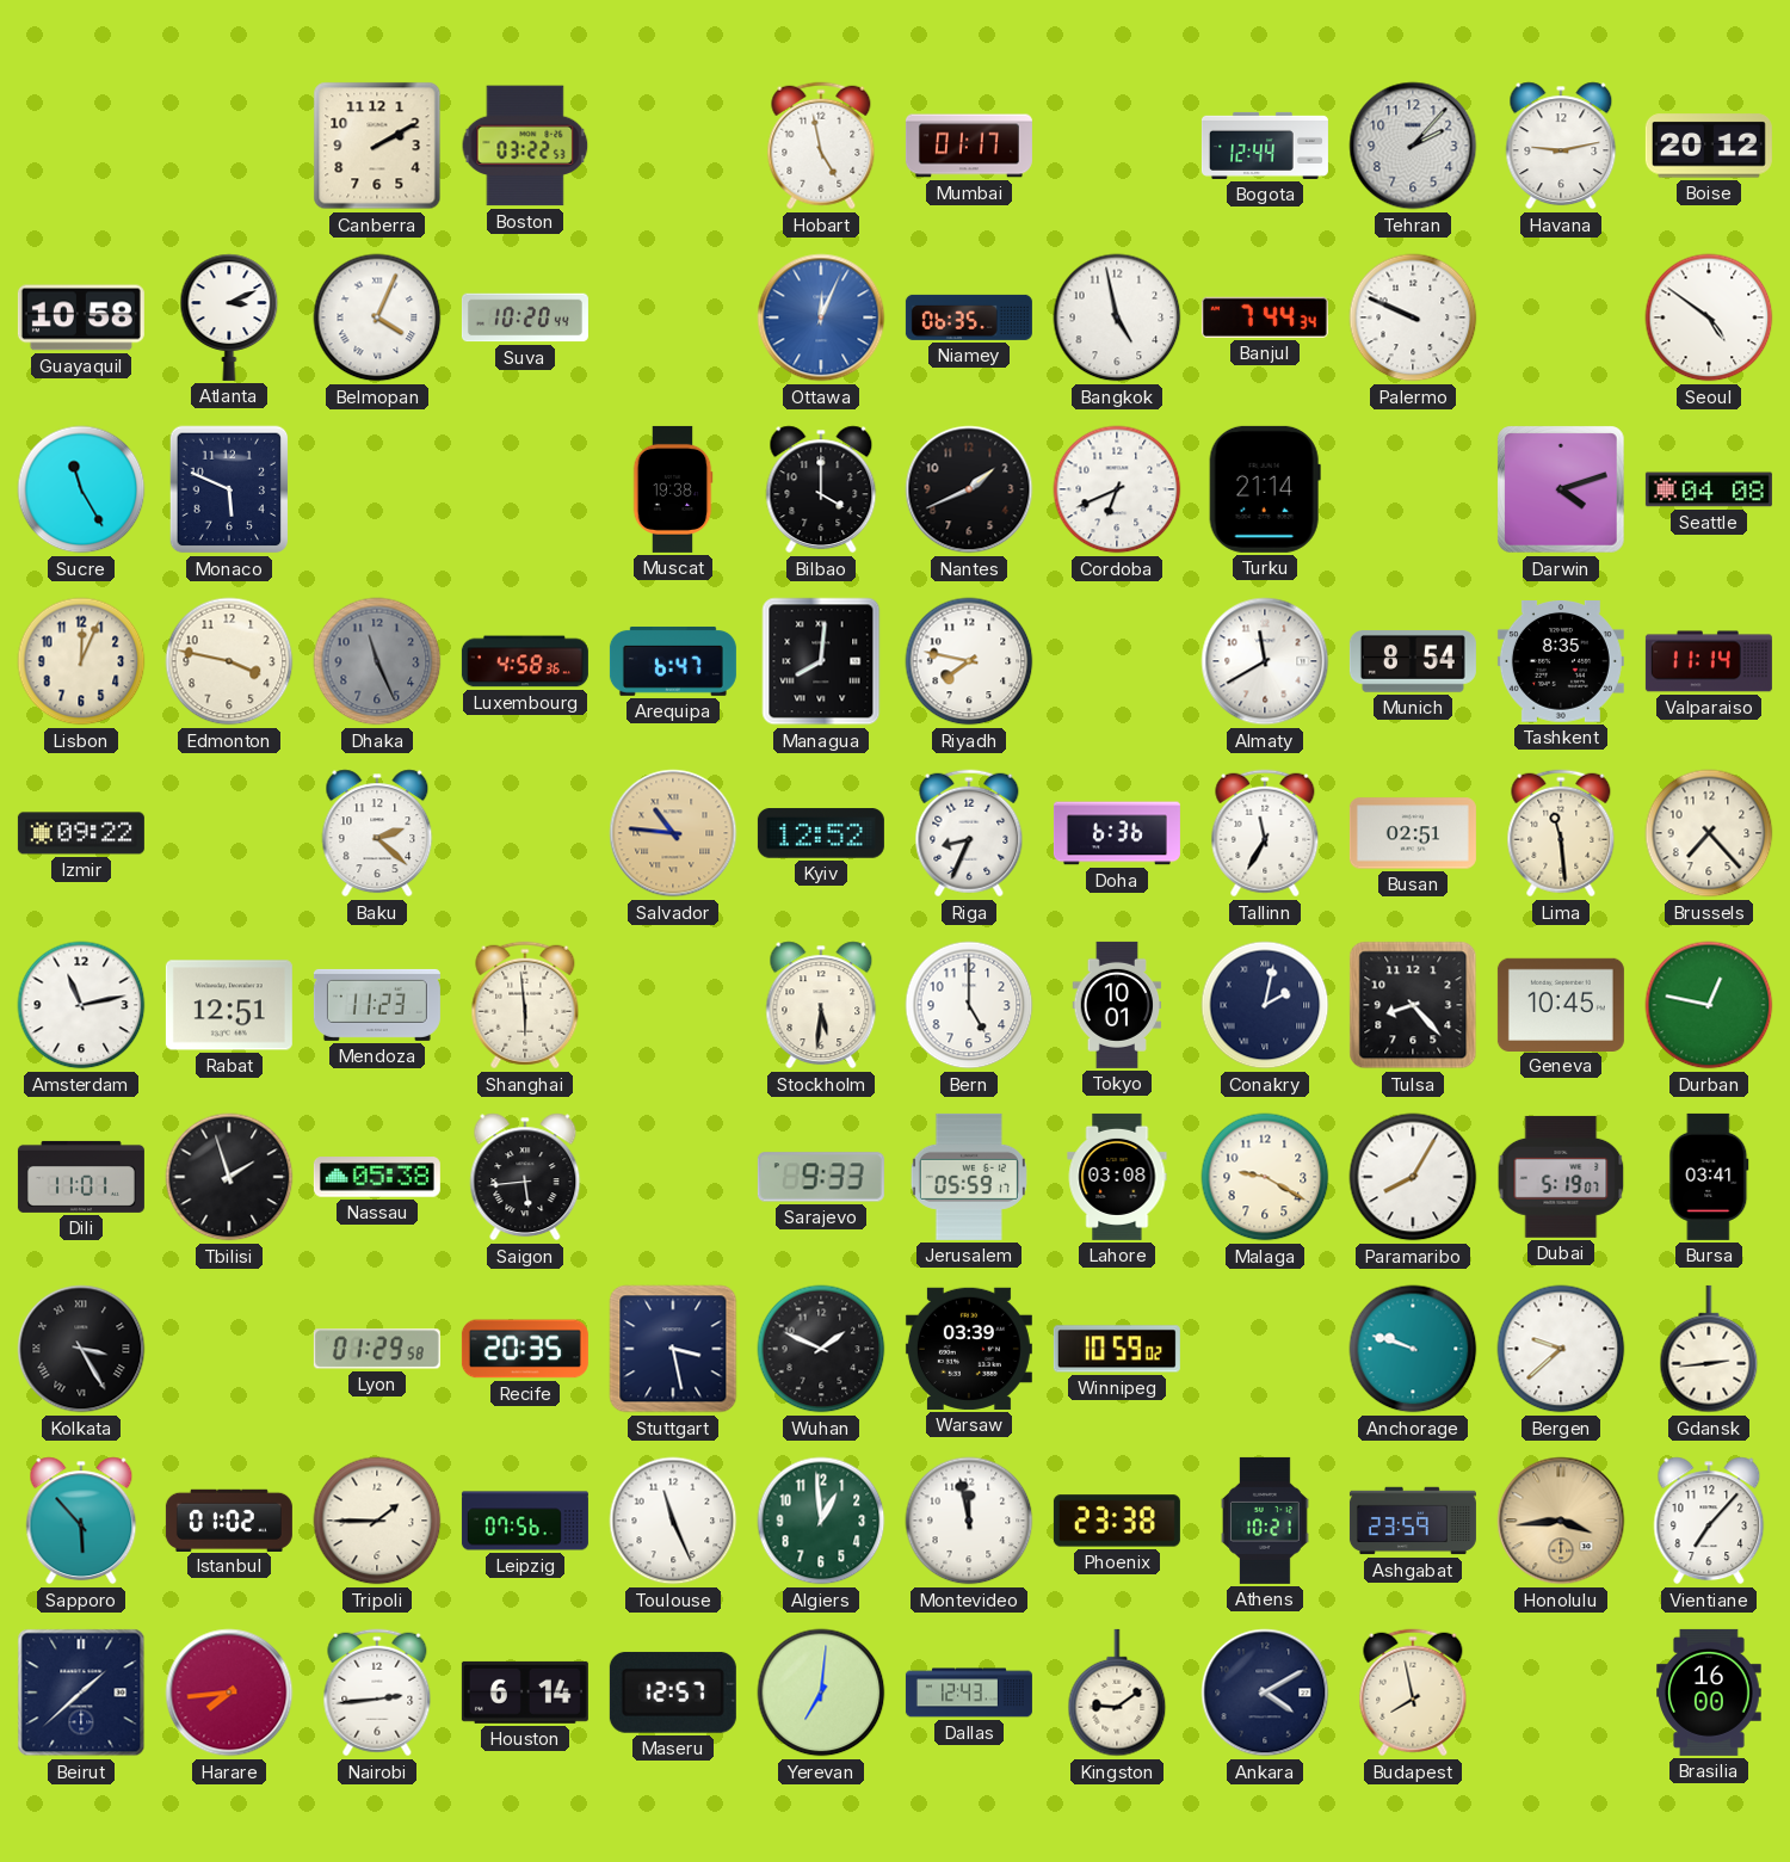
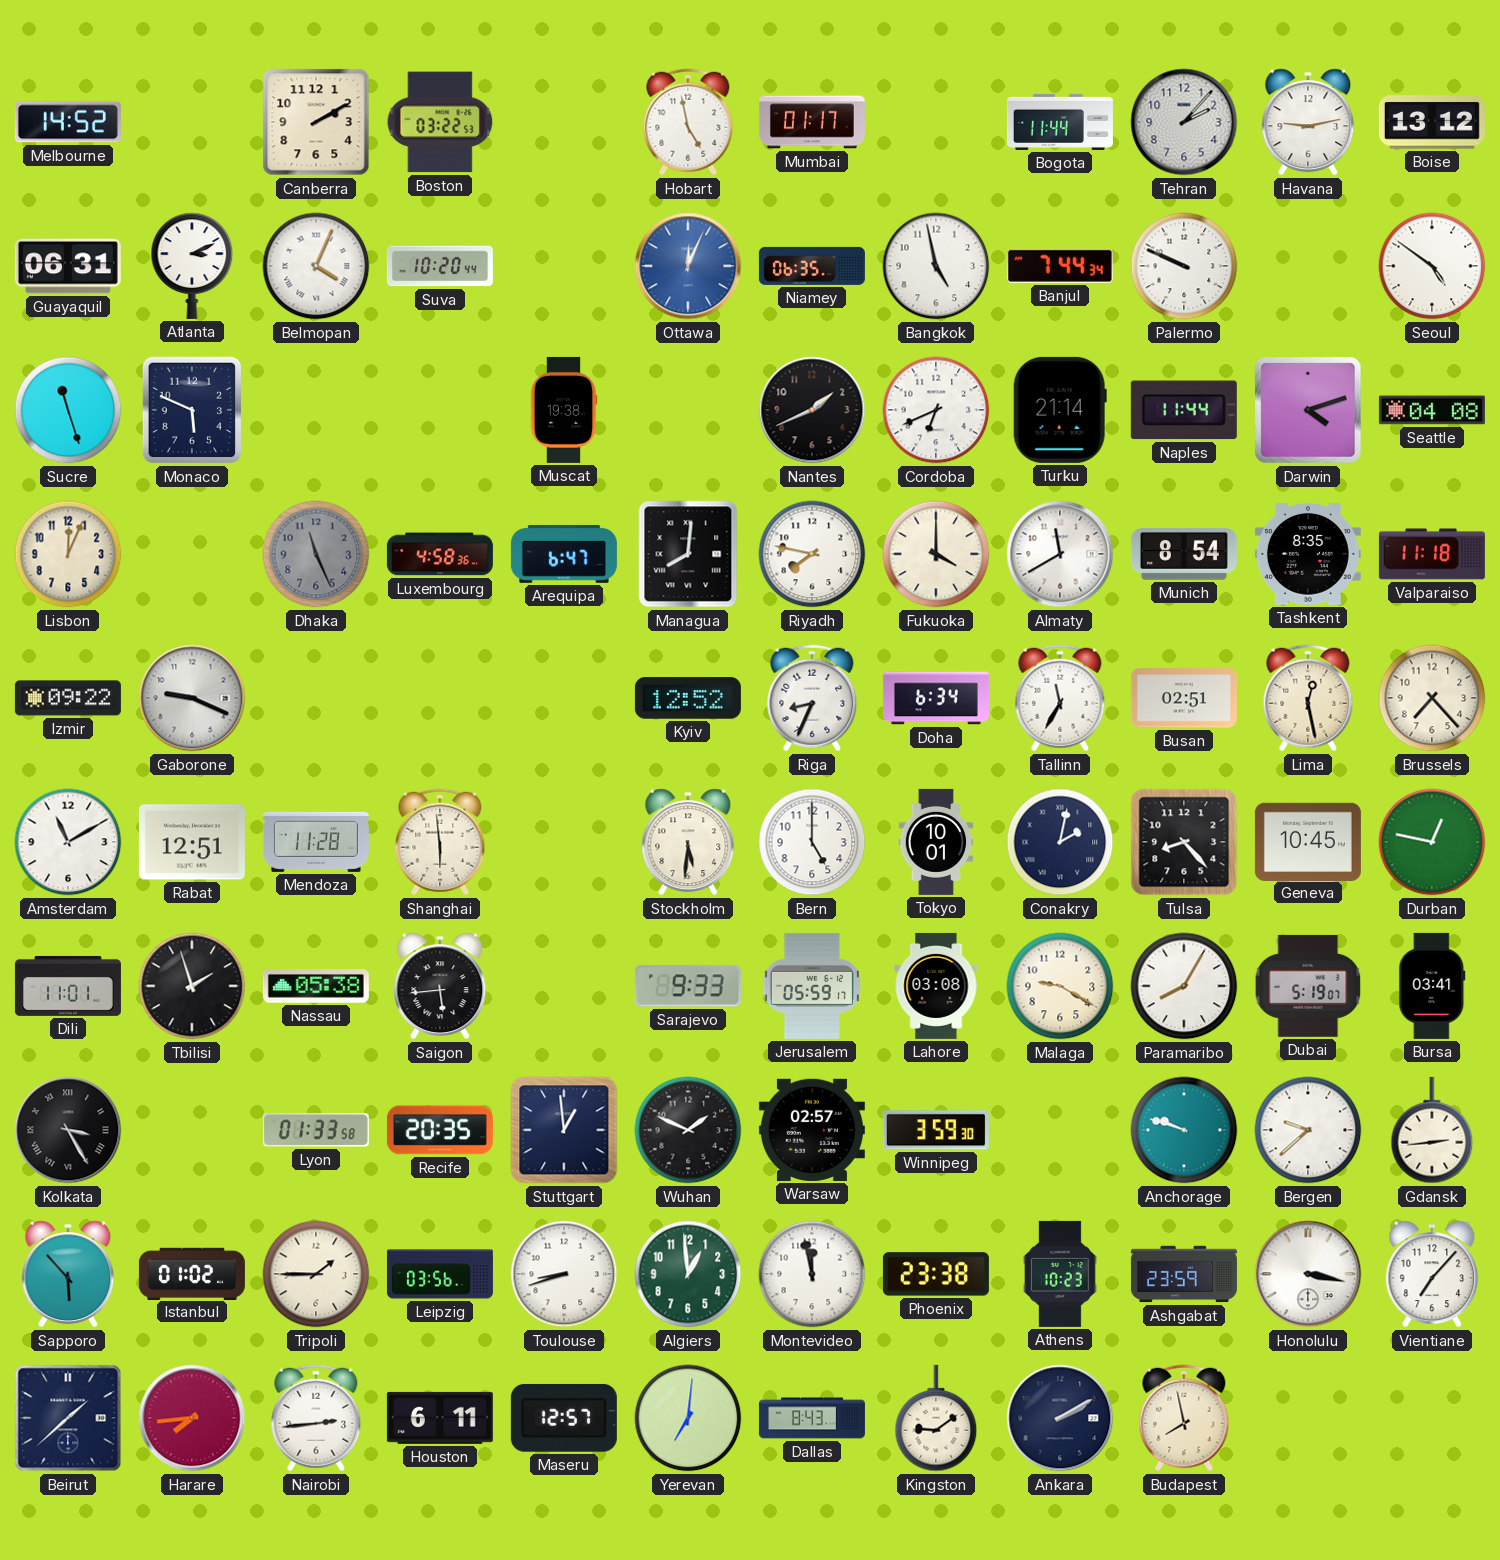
Melbourne: none -> 14:52
Bogota: 12:44 -> 11:44
Boise: 20:12 -> 13:12
Guayaquil: 10:58 -> 06:31
Sucre: 11:25 -> 11:27
Bilbao: 4:00 -> none
Naples: none -> 11:44
Edmonton: 3:47 -> none
Fukuoka: none -> 4:00
Valparaiso: 11:14 -> 11:18
Gaborone: none -> 9:19
Baku: 2:22 -> none
Salvador: 10:46 -> none
Doha: 6:36 -> 6:34
Lima: 11:29 -> 12:28
Amsterdam: 11:13 -> 11:10
Mendoza: 11:23 -> 11:28
Lyon: 01:29 -> 01:33
Stuttgart: 3:28 -> 12:59
Warsaw: 03:39 -> 02:57
Winnipeg: 10:59 -> 3:59
Leipzig: 07:56 -> 03:56
Toulouse: 11:26 -> 8:42
Athens: 10:21 -> 10:23
Honolulu: 3:44 -> 3:17
Honolulu dial: champagne -> white
Houston: 6:14 -> 6:11
Dallas: 12:43 -> 8:43
Ankara: 4:10 -> 2:10
Brasilia: 16:00 -> none
